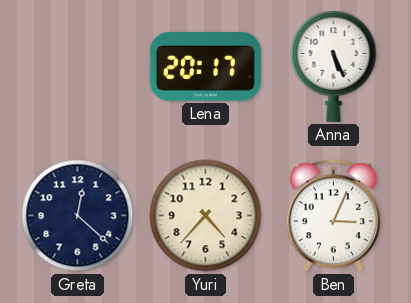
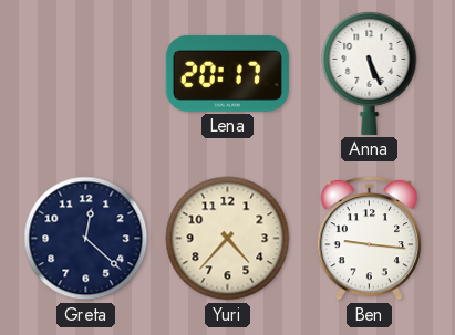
Ben: 3:04 -> 9:16
